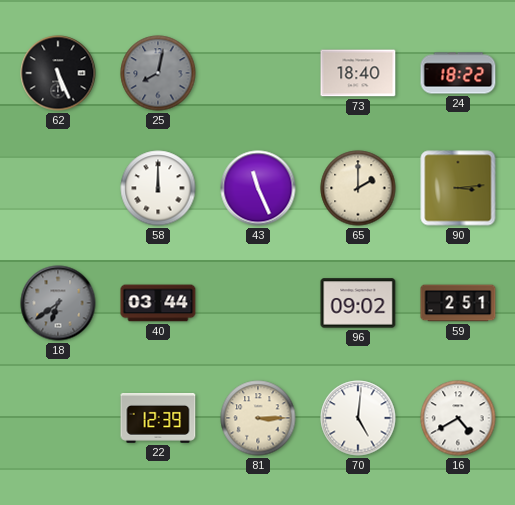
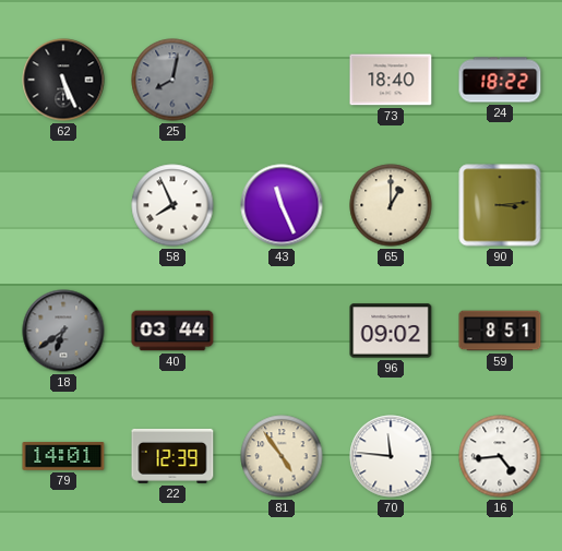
58: 12:00 -> 7:56
65: 2:00 -> 1:00
59: 2:51 -> 8:51
79: none -> 14:01
81: 3:15 -> 4:54
70: 5:01 -> 11:46
16: 4:40 -> 4:44
